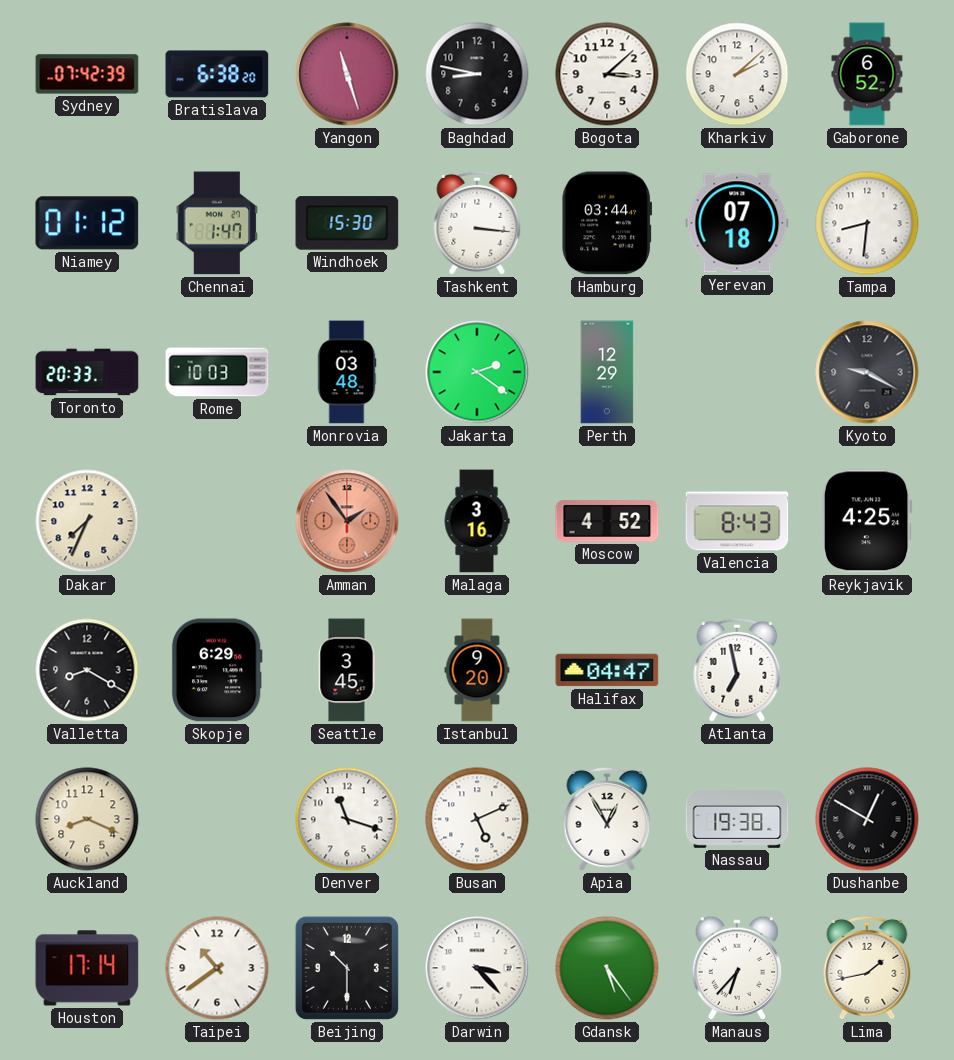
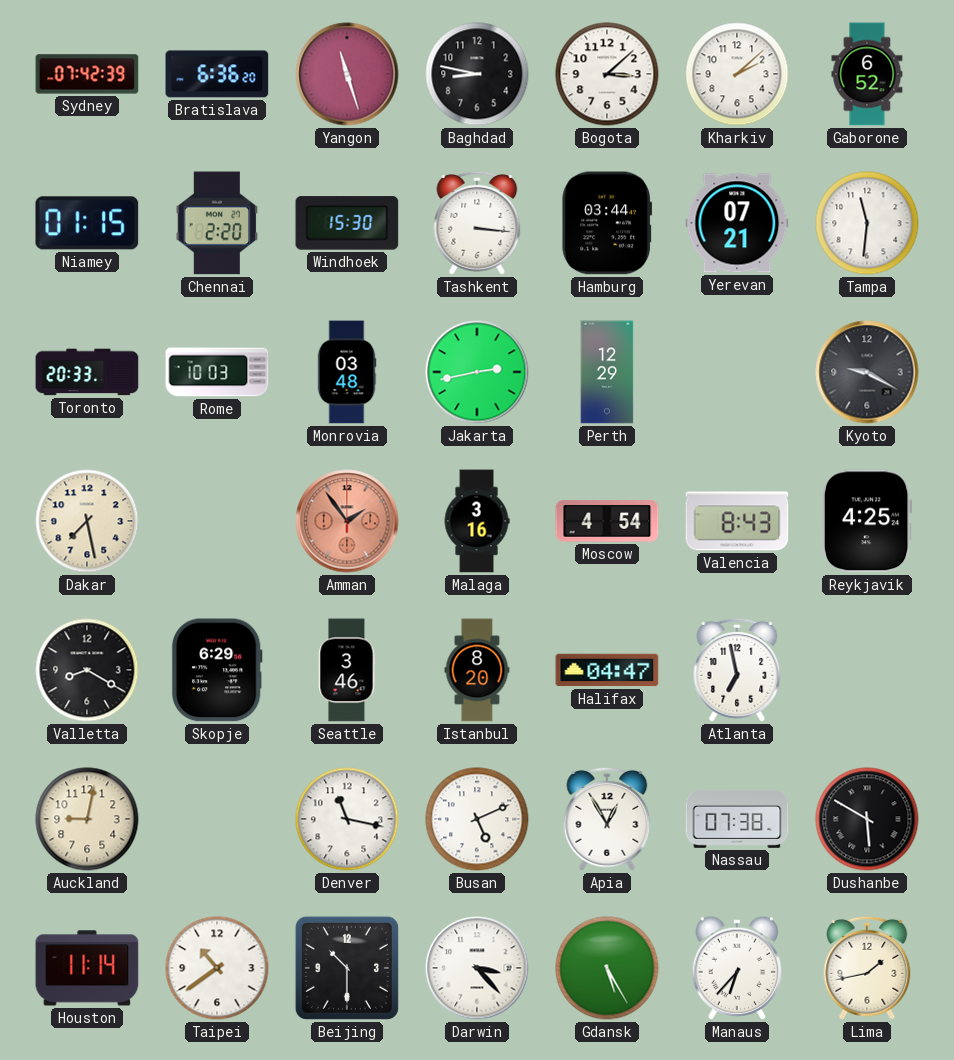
Bratislava: 6:38 -> 6:36
Niamey: 01:12 -> 01:15
Chennai: 1:47 -> 2:20
Yerevan: 07:18 -> 07:21
Tampa: 8:31 -> 11:31
Jakarta: 2:21 -> 2:43
Dakar: 7:34 -> 7:28
Moscow: 4:52 -> 4:54
Seattle: 3:45 -> 3:46
Istanbul: 9:20 -> 8:20
Auckland: 8:19 -> 9:02
Denver: 11:18 -> 11:17
Nassau: 19:38 -> 07:38
Dushanbe: 12:50 -> 5:50
Houston: 17:14 -> 11:14
Gdansk: 5:24 -> 5:25
